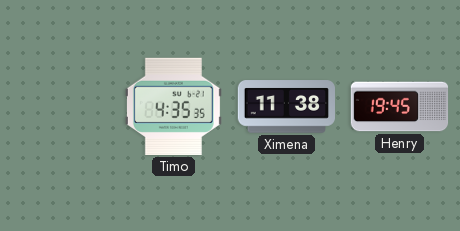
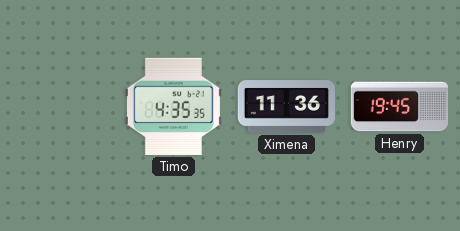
Ximena: 11:38 -> 11:36
